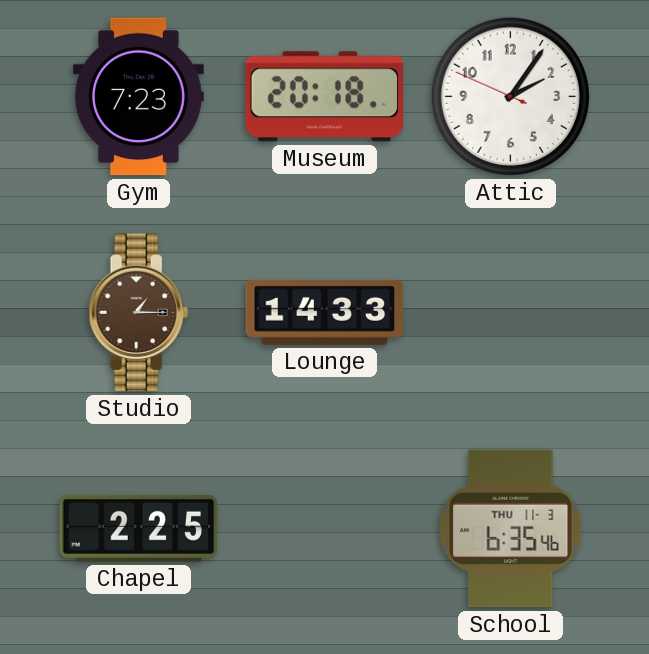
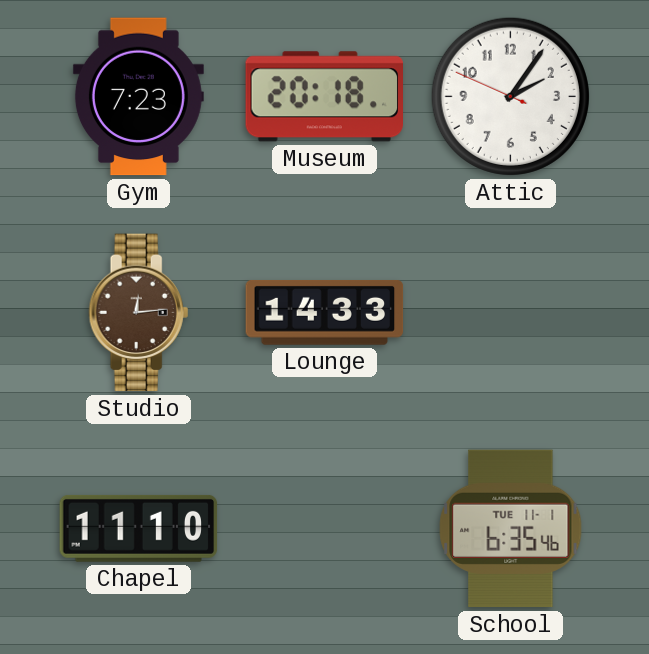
Studio: 1:15 -> 12:14
Chapel: 2:25 -> 11:10
School date: THU 11-3 -> TUE 11-1
